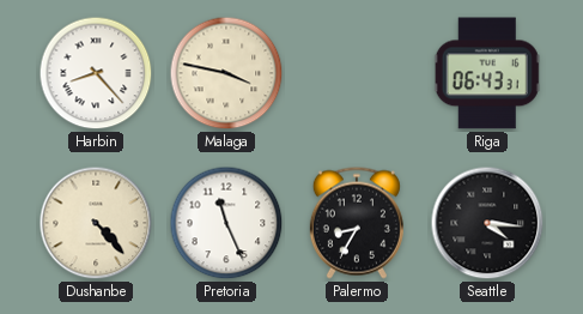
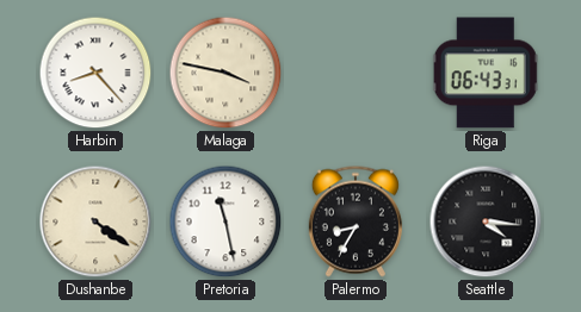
Dushanbe: 4:23 -> 4:21
Pretoria: 11:26 -> 11:28
